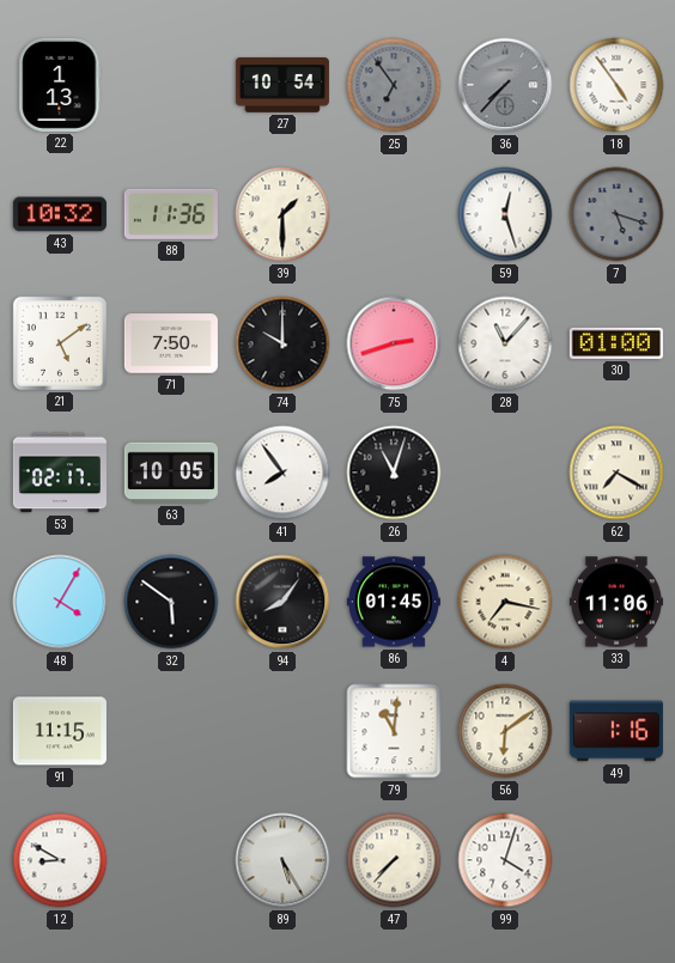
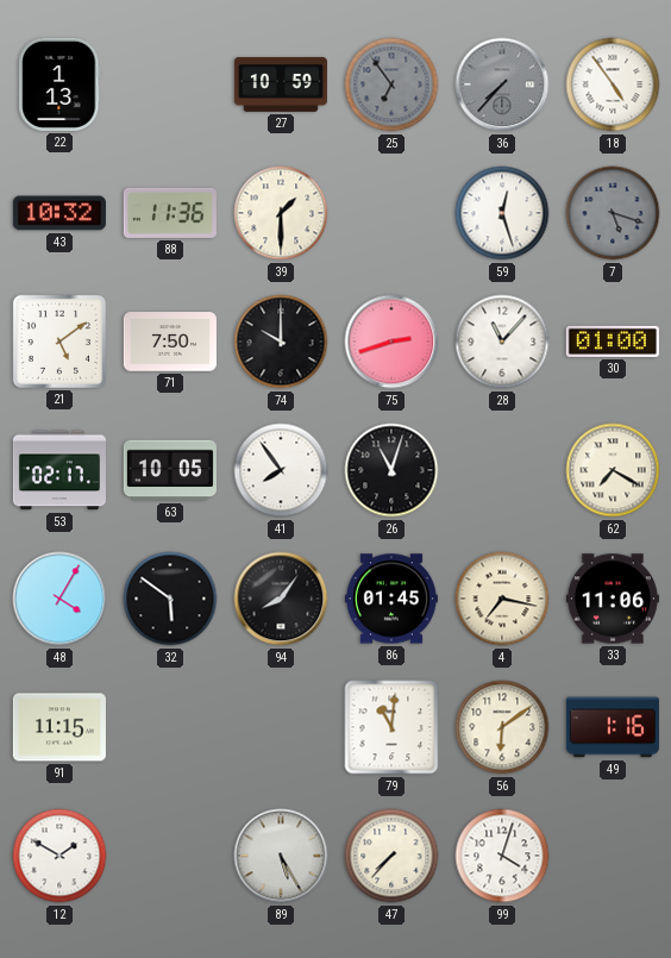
27: 10:54 -> 10:59
12: 8:50 -> 1:50
